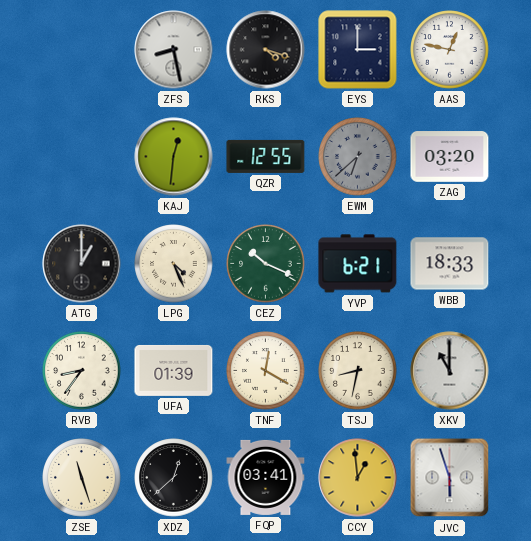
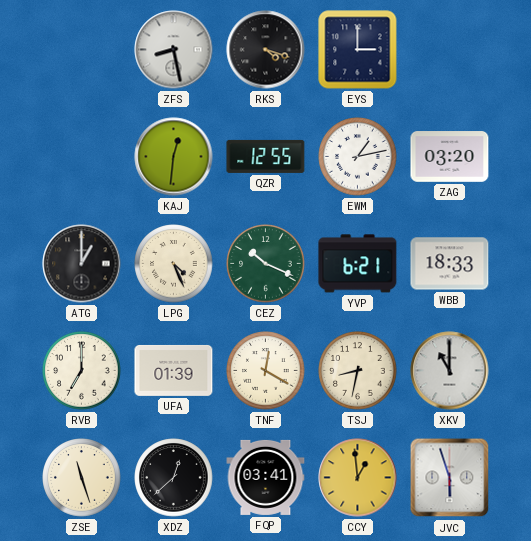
AAS: 12:47 -> none
EWM: 6:38 -> 1:13
EWM dial: grey -> white
RVB: 8:36 -> 7:00
